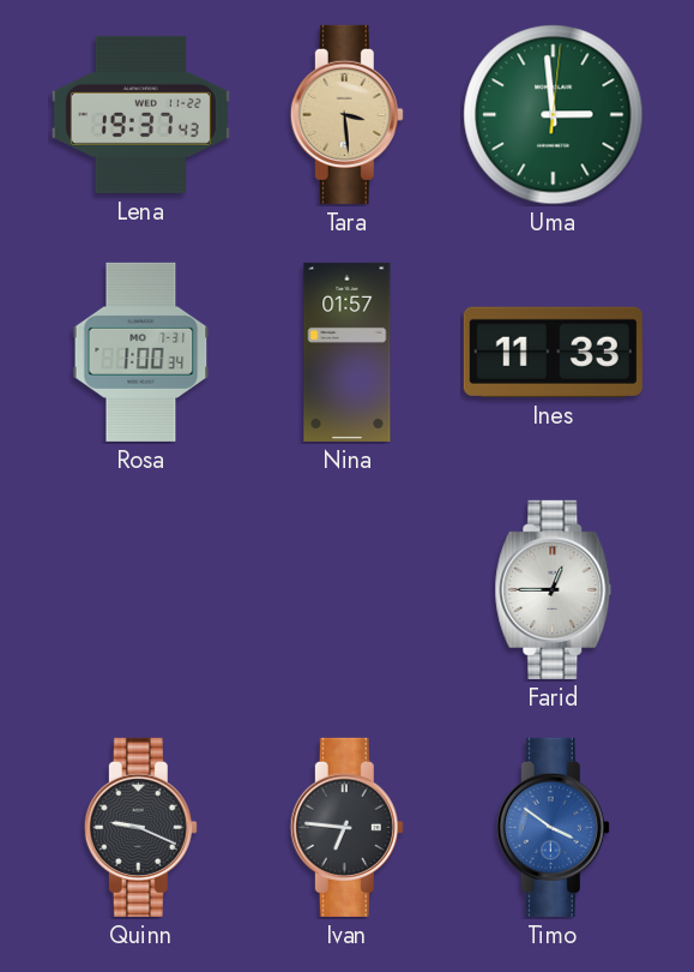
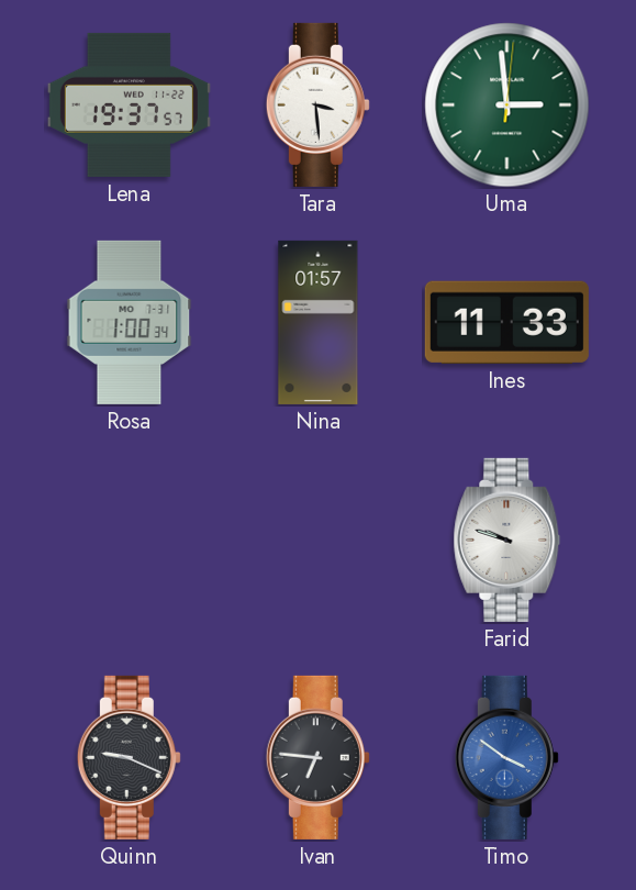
Lena: 19:37:43 -> 19:37:57
Tara dial: champagne -> white
Farid: 12:45 -> 9:48
